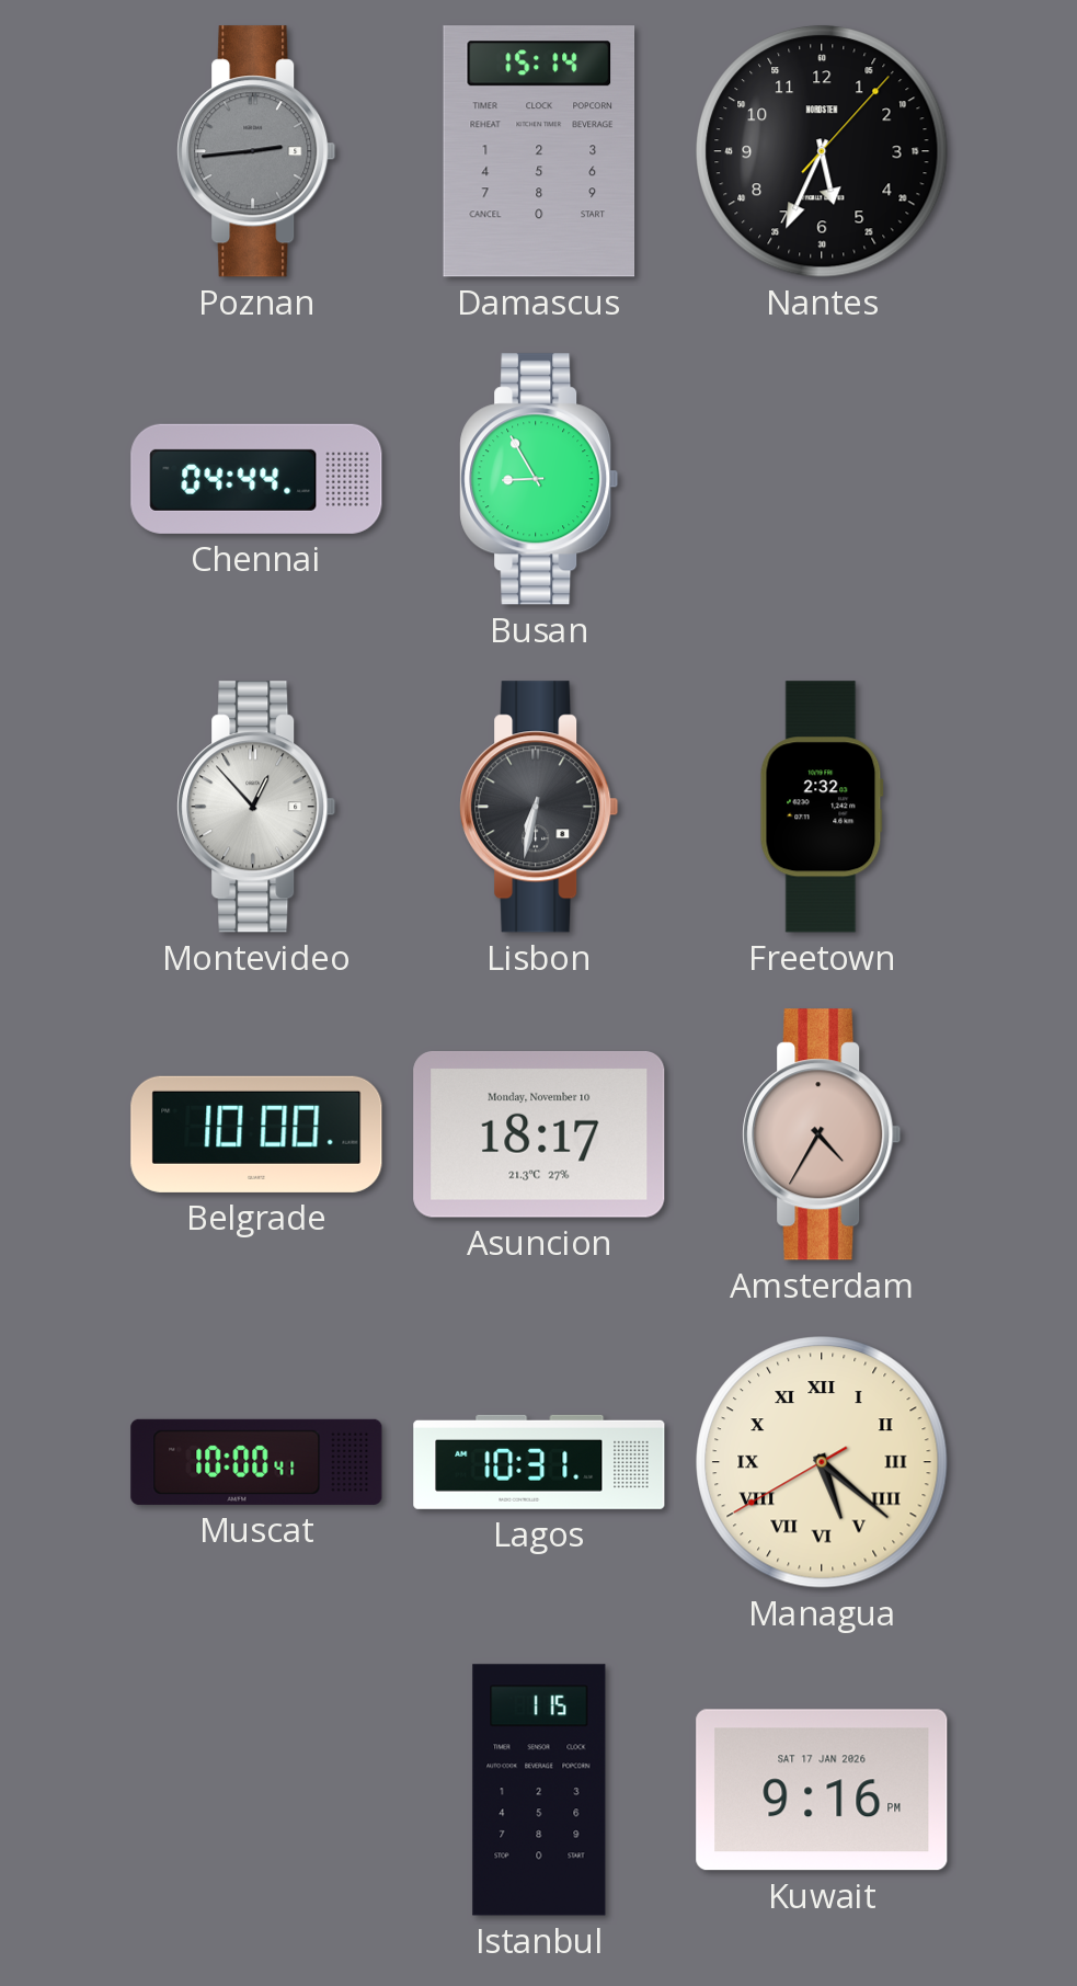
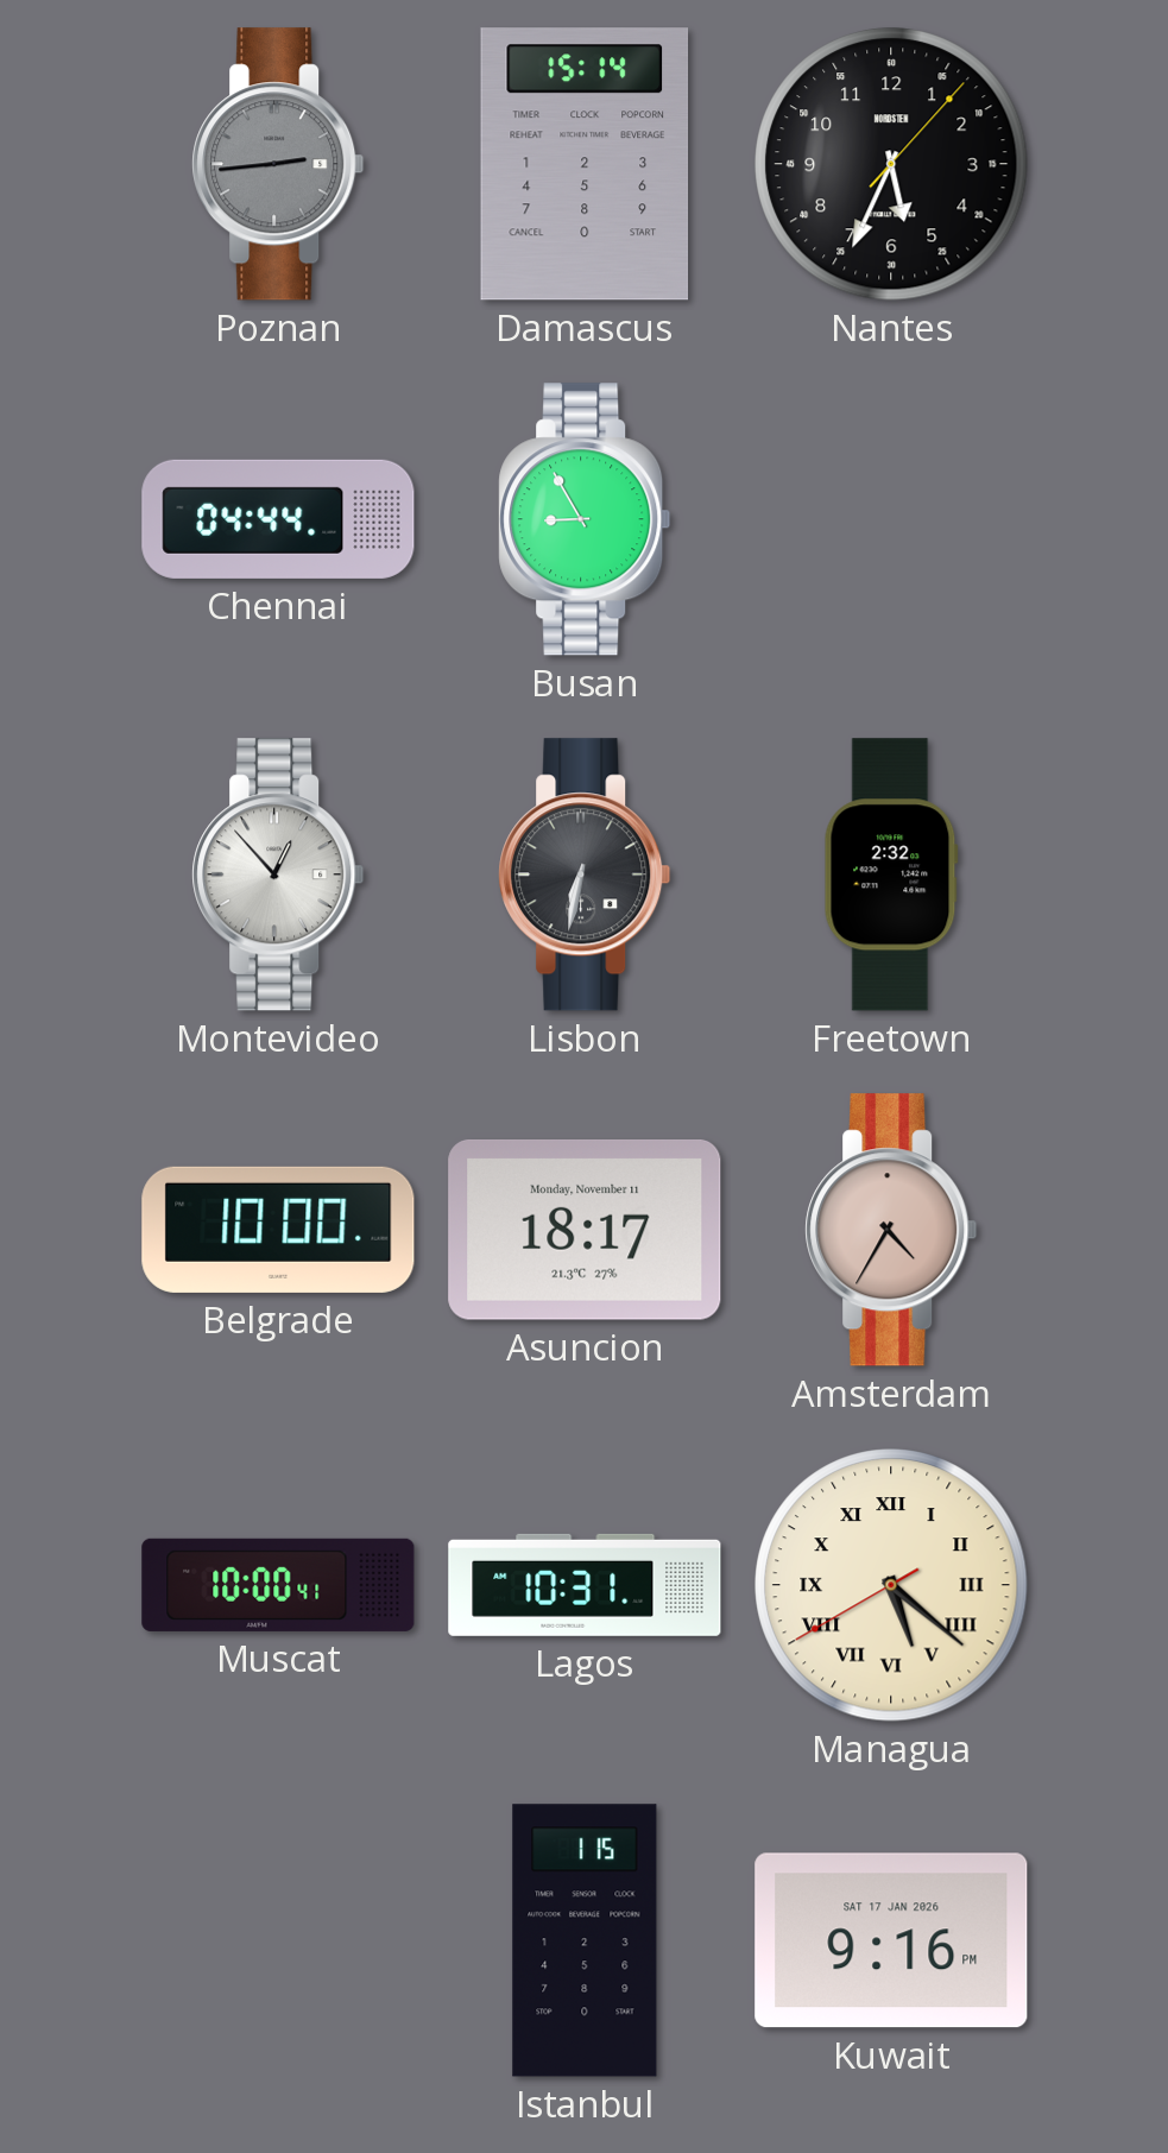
Asuncion date: Monday, November 10 -> Monday, November 11
